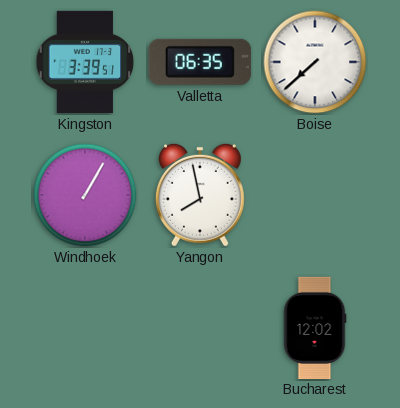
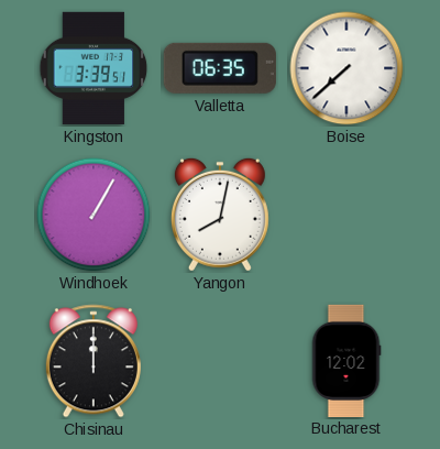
Yangon: 7:58 -> 8:02
Chisinau: none -> 12:00
